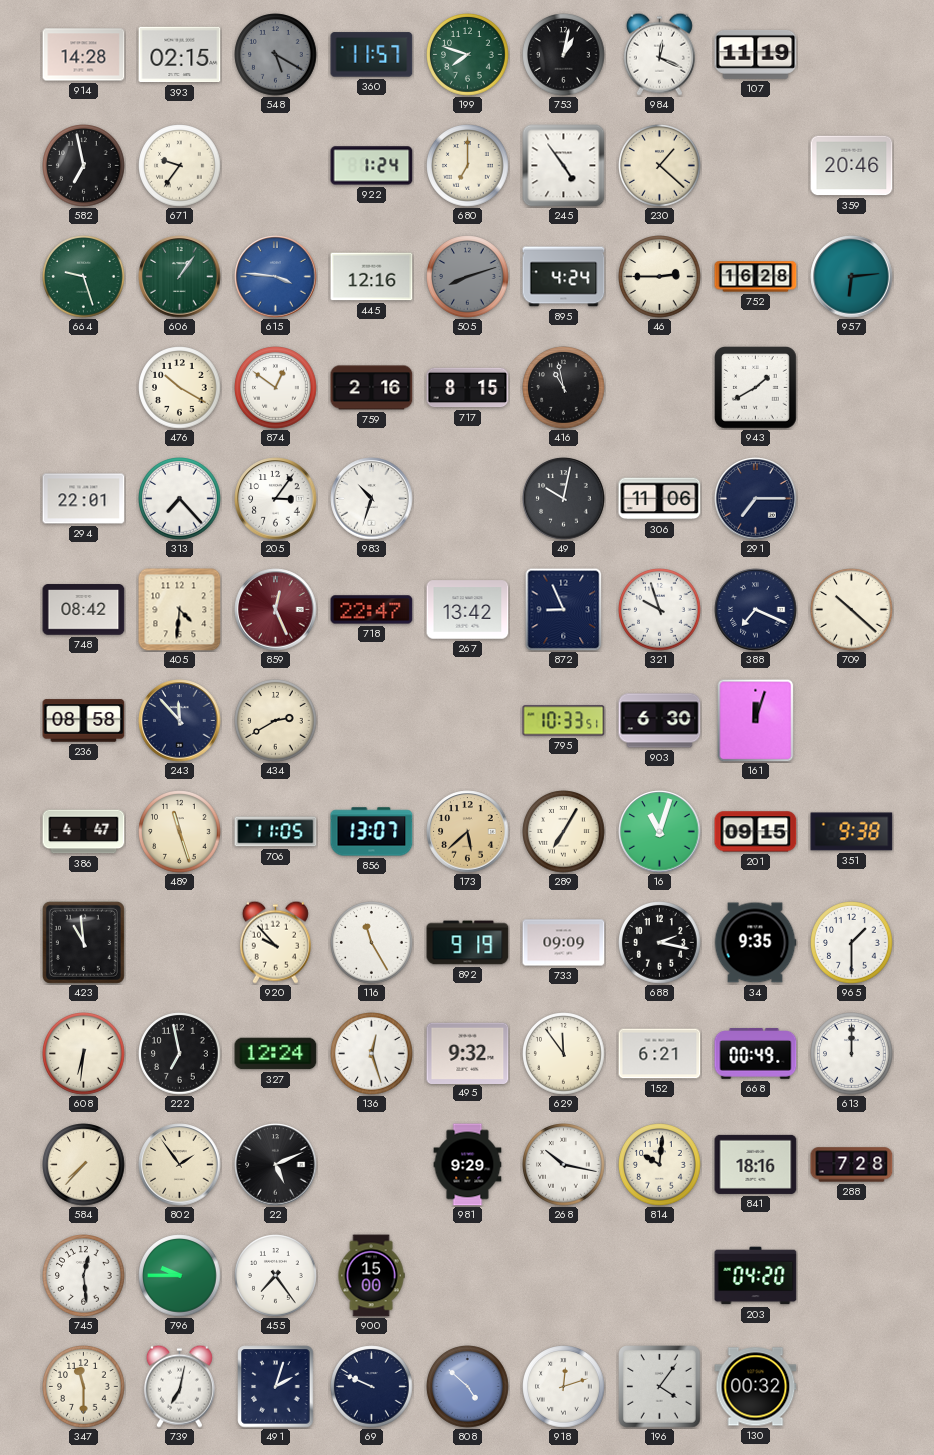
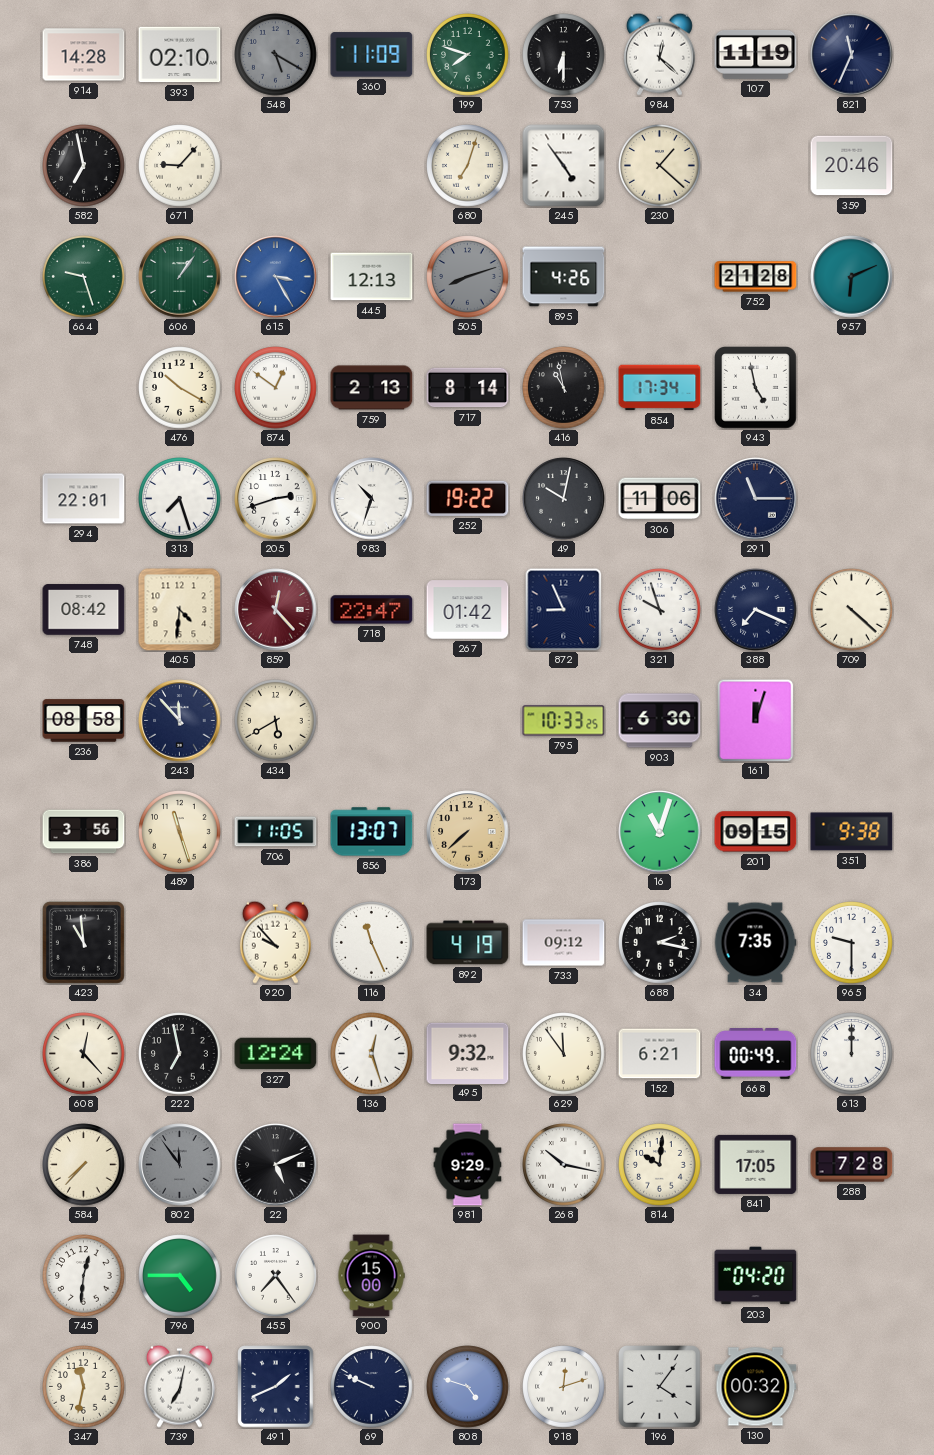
393: 02:15 -> 02:10
360: 11:57 -> 11:09
753: 1:02 -> 6:30
984: 12:19 -> 12:22
821: none -> 11:34
671: 9:36 -> 9:07
922: 1:24 -> none
680: 7:00 -> 7:03
615: 3:46 -> 3:25
445: 12:16 -> 12:13
895: 4:24 -> 4:26
46: 2:45 -> none
752: 16:28 -> 21:28
957: 6:14 -> 6:11
759: 2:16 -> 2:13
717: 8:15 -> 8:14
854: none -> 17:34
943: 1:40 -> 4:58
313: 7:23 -> 7:27
205: 3:06 -> 2:42
252: none -> 19:22
291: 7:15 -> 11:15
859: 12:26 -> 12:23
267: 13:42 -> 01:42
709: 10:22 -> 4:22
434: 2:40 -> 5:40
795: 10:33:51 -> 10:33:25
386: 4:47 -> 3:56
173: 5:38 -> 7:38
289: 7:05 -> none
116: 11:25 -> 11:26
892: 9:19 -> 4:19
733: 09:09 -> 09:12
34: 9:35 -> 7:35
965: 1:30 -> 9:30
608: 6:31 -> 12:23
802: 1:54 -> 11:54
802 dial: cream -> grey
841: 18:16 -> 17:05
745: 12:29 -> 12:31
796: 9:45 -> 4:45
347: 11:30 -> 11:32
491: 2:03 -> 1:41
808: 4:52 -> 4:48
